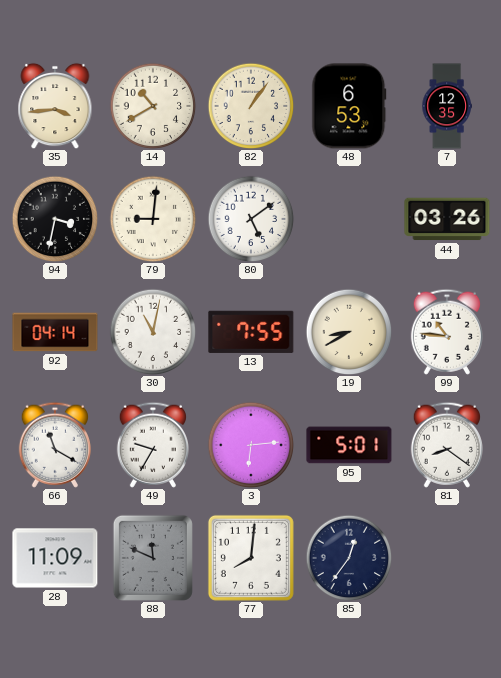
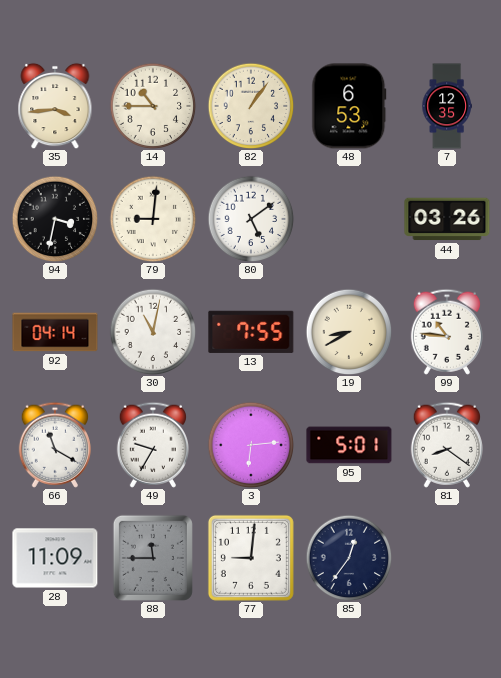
14: 10:40 -> 10:45
88: 11:49 -> 11:45
77: 8:01 -> 9:01
